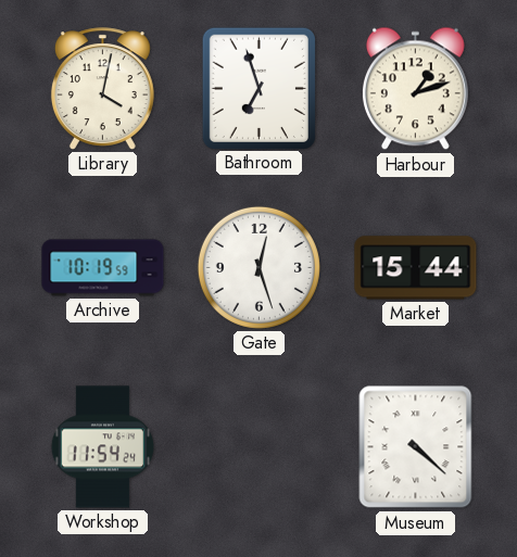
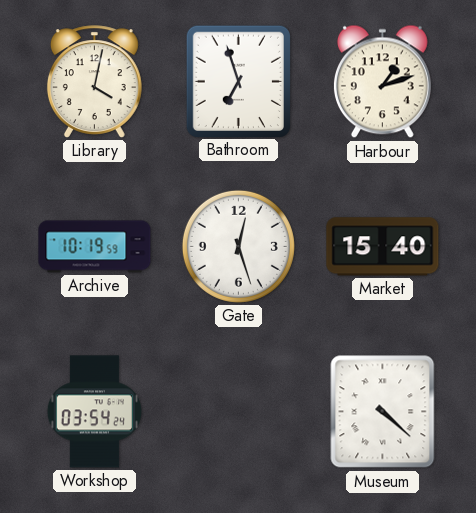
Market: 15:44 -> 15:40
Workshop: 11:54 -> 03:54
